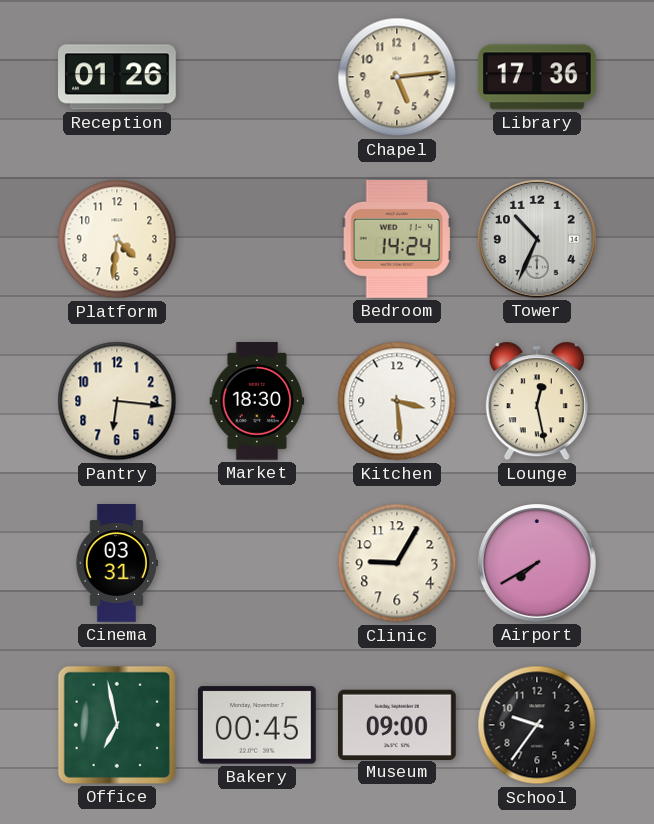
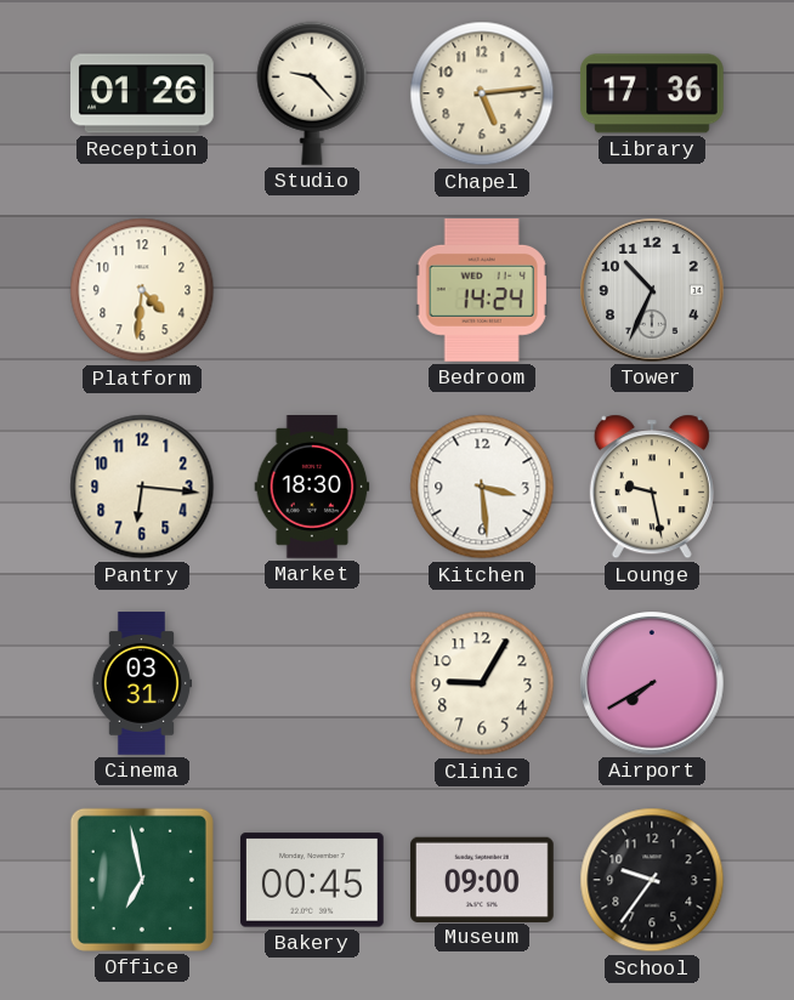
Studio: none -> 9:23
Lounge: 12:28 -> 9:28
